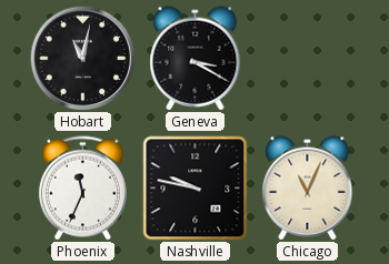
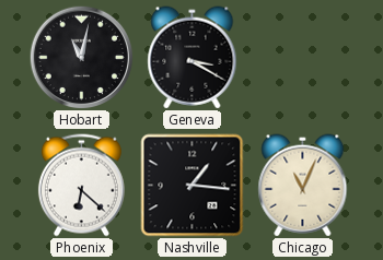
Phoenix: 11:34 -> 6:22
Nashville: 9:47 -> 1:16
